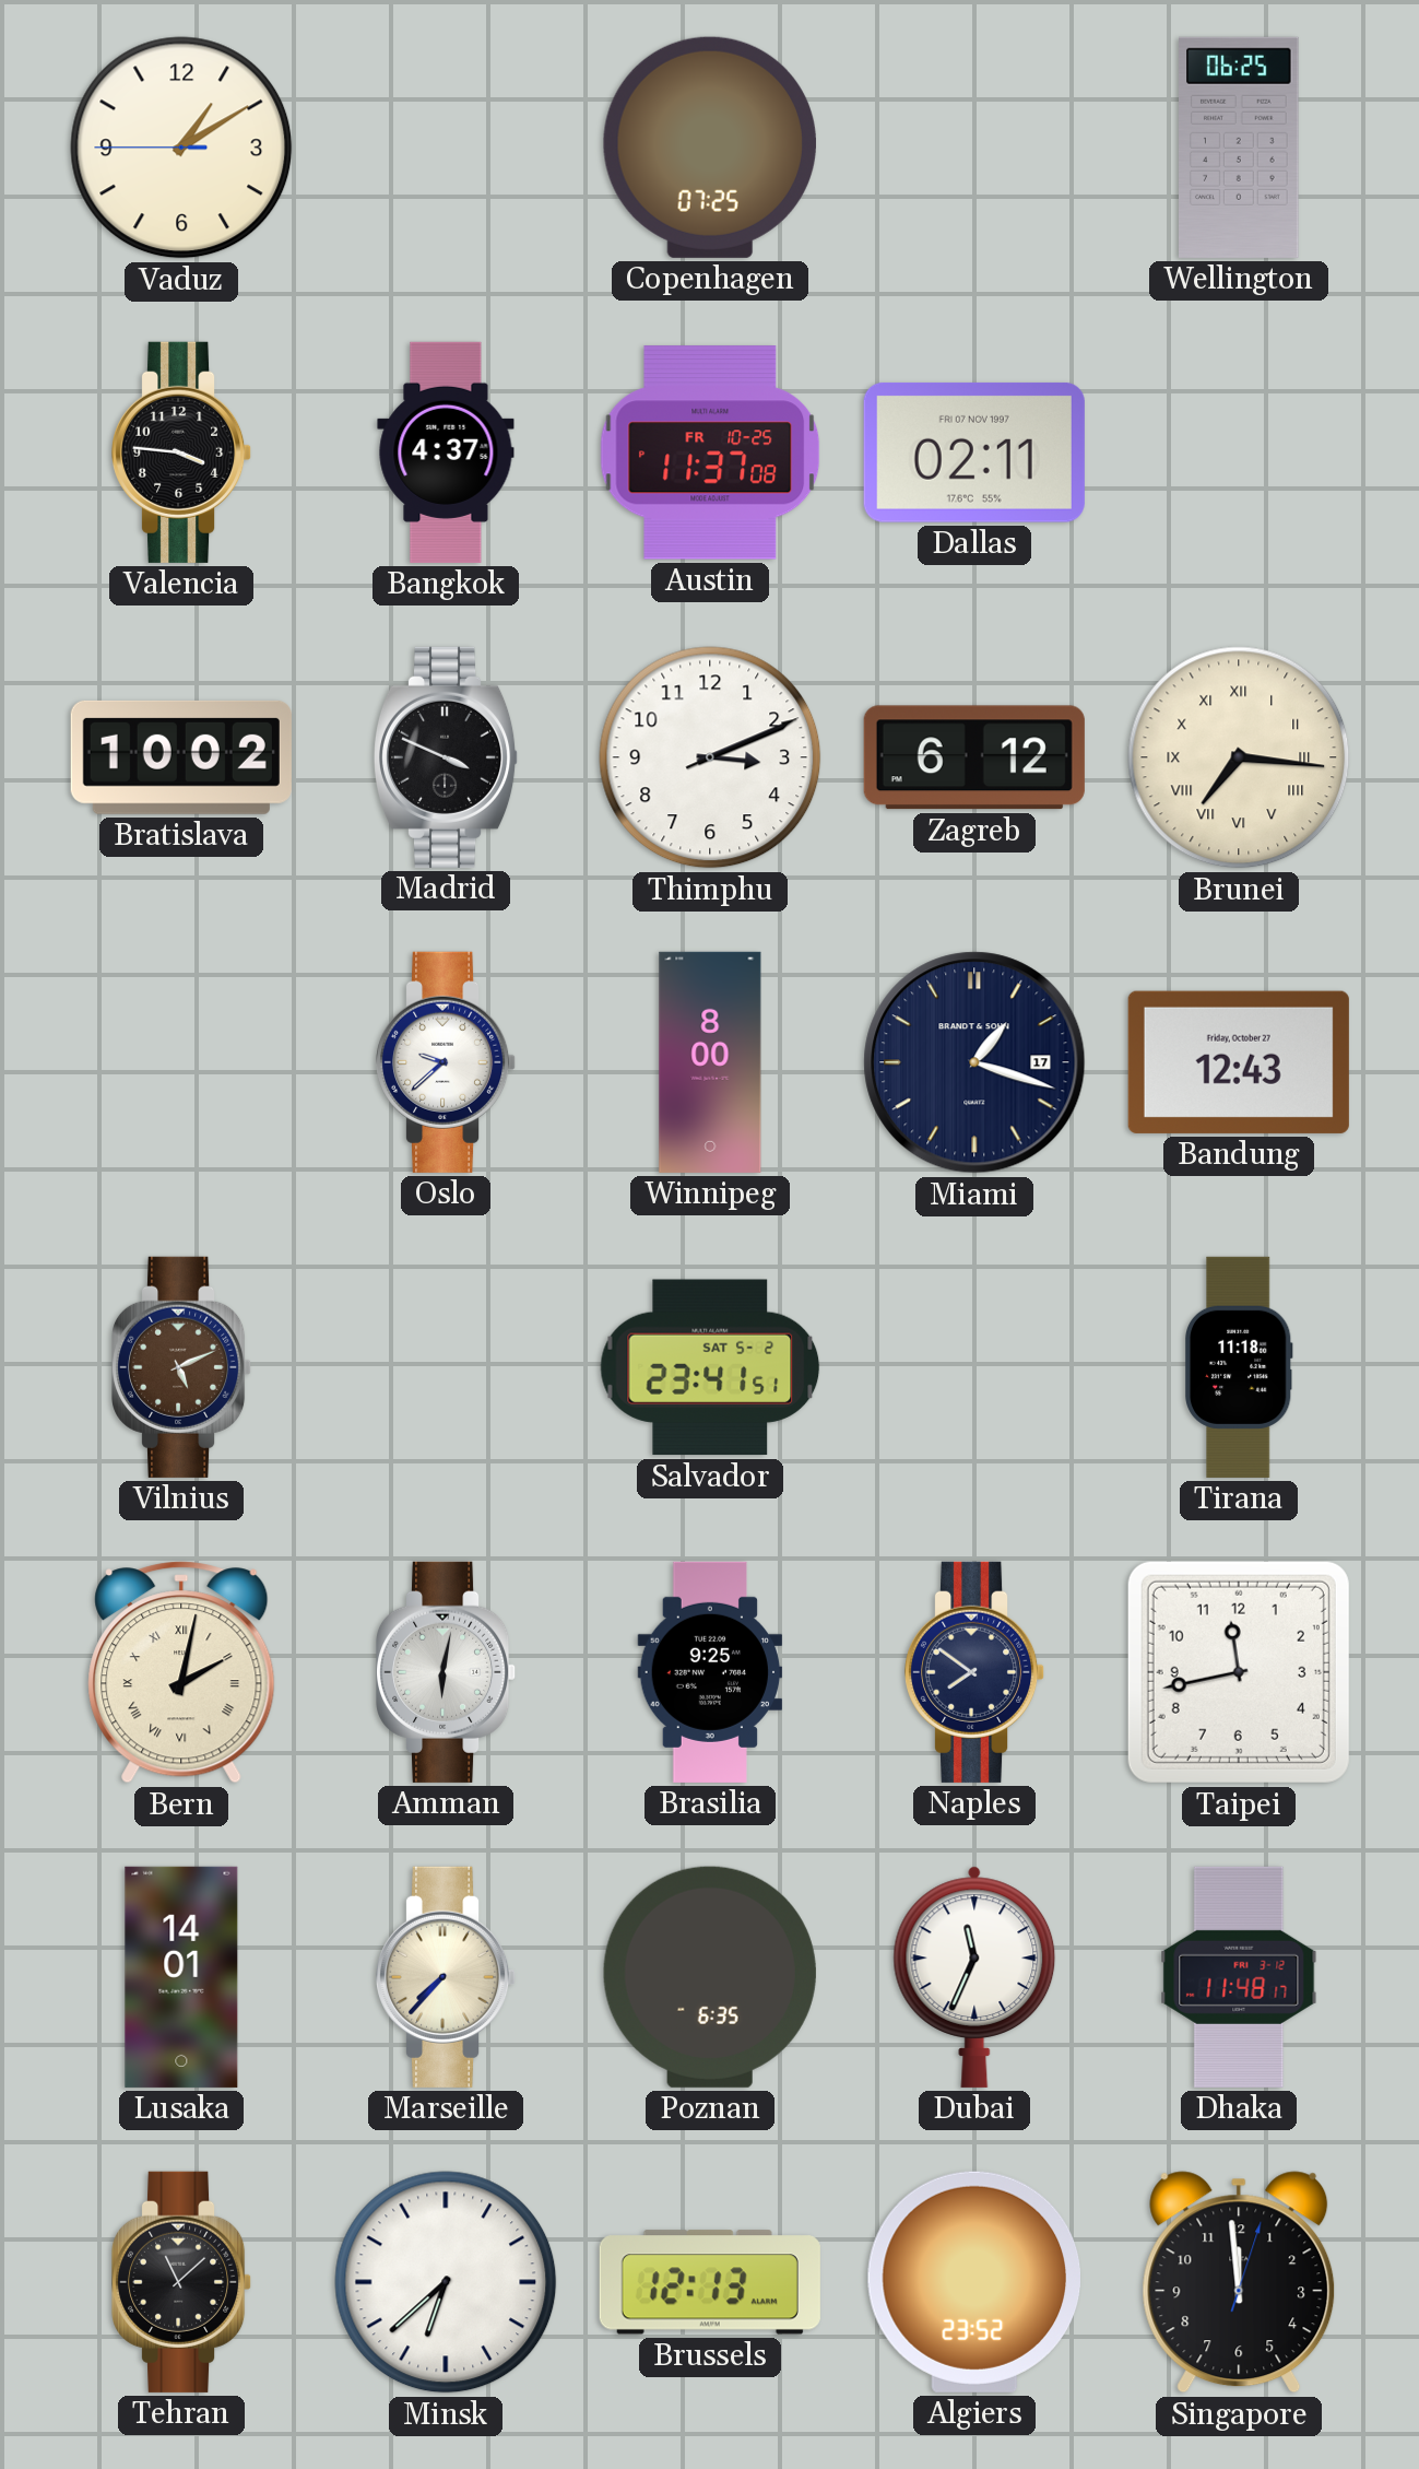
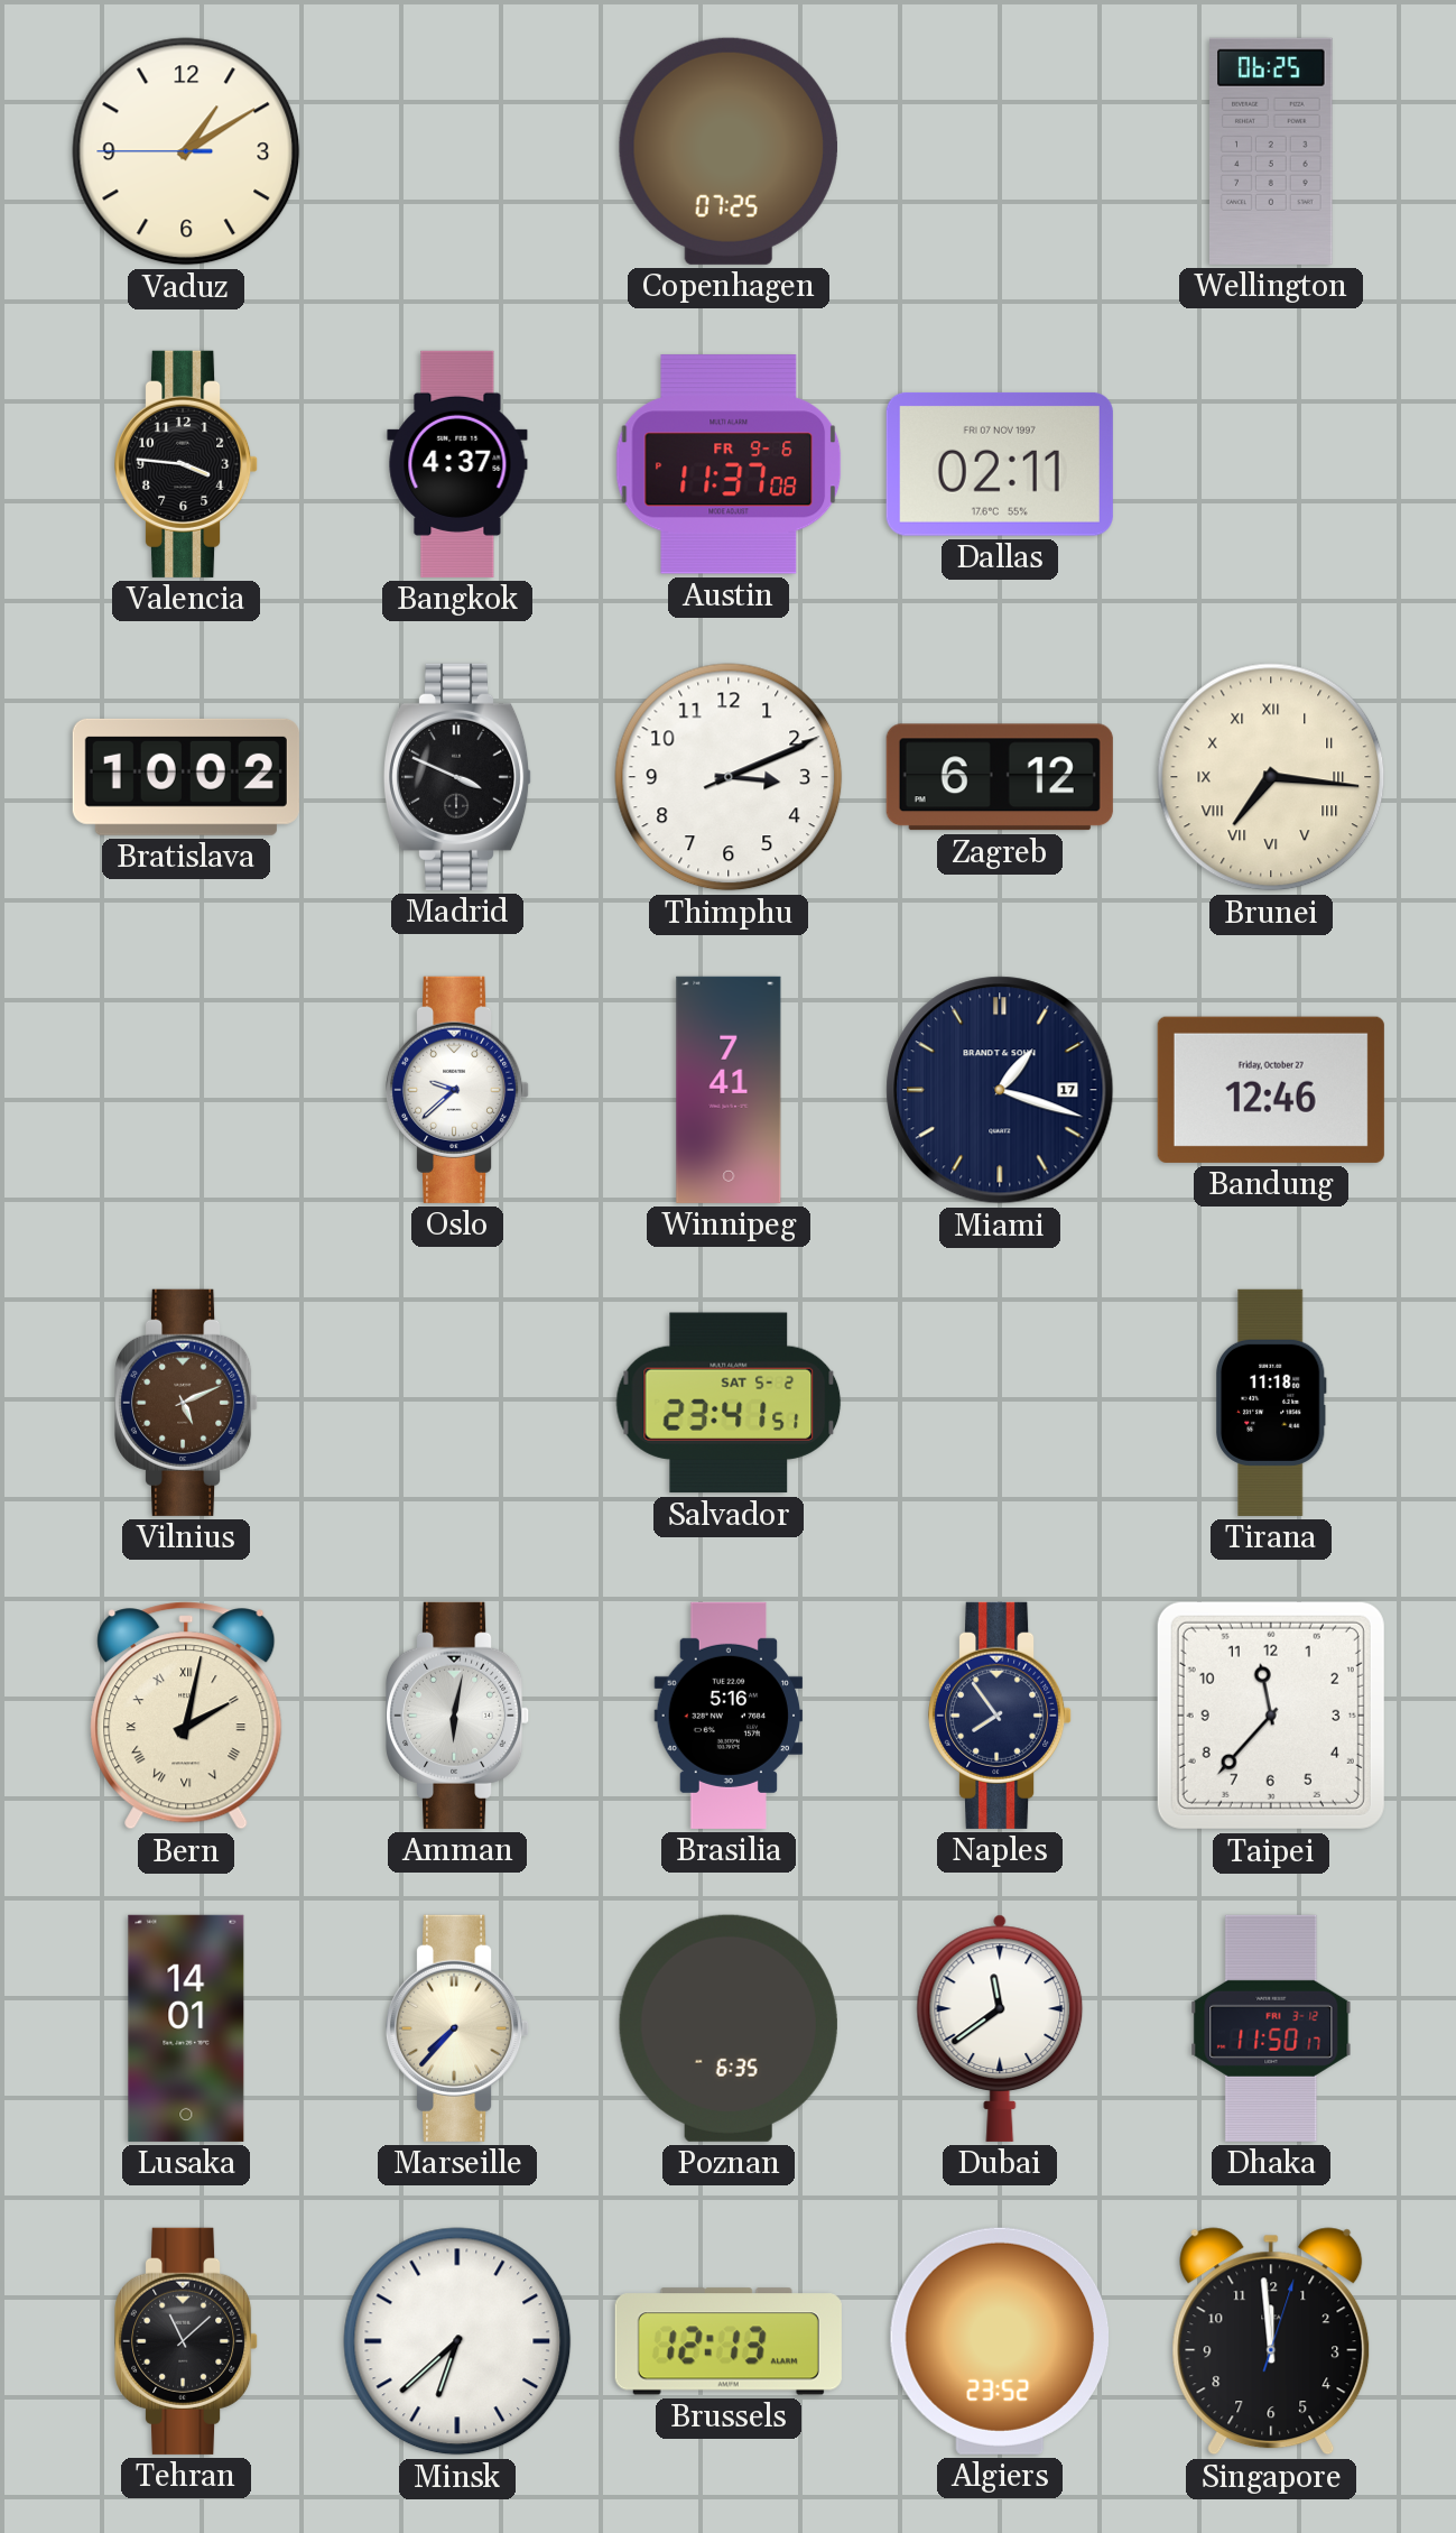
Austin date: FR 10-25 -> FR 9-6
Winnipeg: 8:00 -> 7:41
Bandung: 12:43 -> 12:46
Brasilia: 9:25 -> 5:16
Naples: 7:51 -> 7:54
Taipei: 11:43 -> 11:37
Dubai: 11:34 -> 11:39
Dhaka: 11:48 -> 11:50
